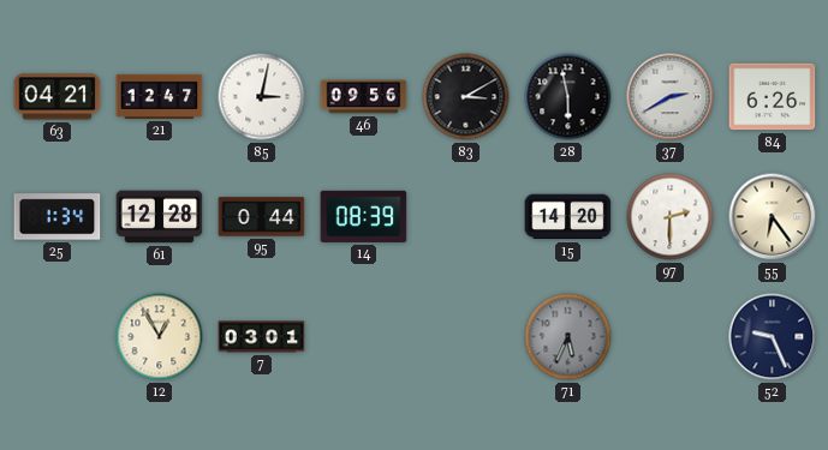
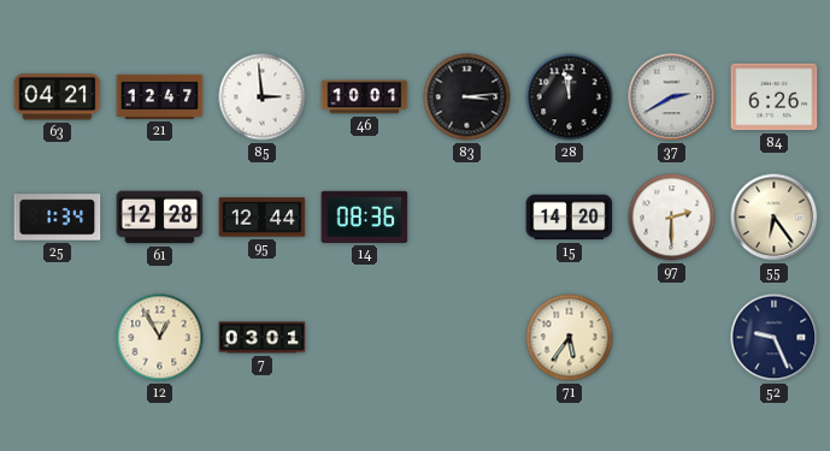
85: 3:02 -> 2:59
46: 09:56 -> 10:01
83: 3:10 -> 3:14
28: 5:58 -> 11:58
95: 0:44 -> 12:44
14: 08:39 -> 08:36
71: 5:34 -> 5:36
71 dial: grey -> cream
